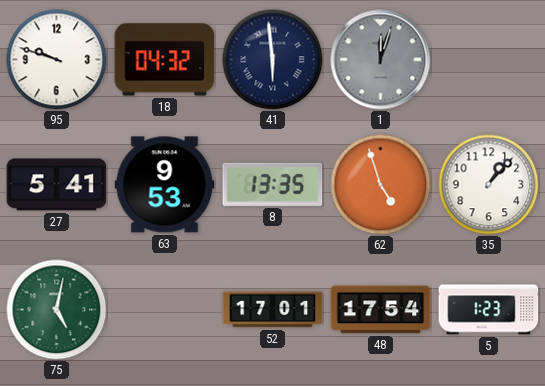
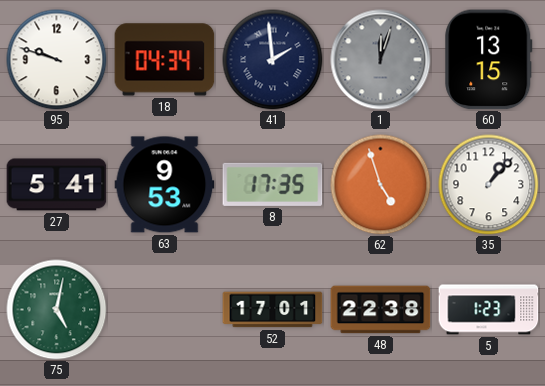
18: 04:32 -> 04:34
41: 5:59 -> 1:59
60: none -> 13:15
8: 13:35 -> 17:35
48: 17:54 -> 22:38
